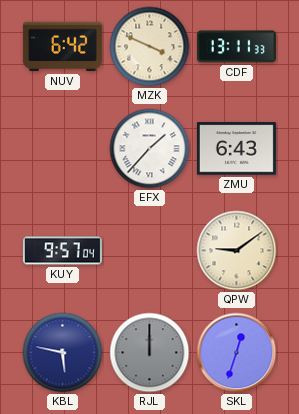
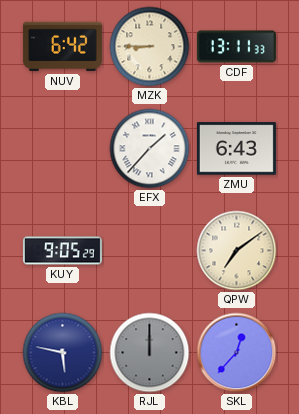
MZK: 3:49 -> 8:45
KUY: 9:57 -> 9:05
QPW: 9:09 -> 7:09
SKL: 12:33 -> 12:37
